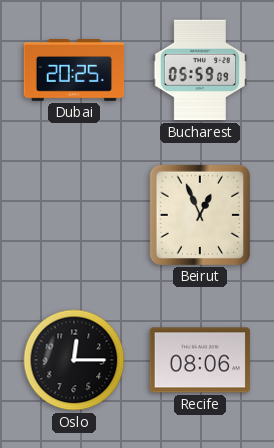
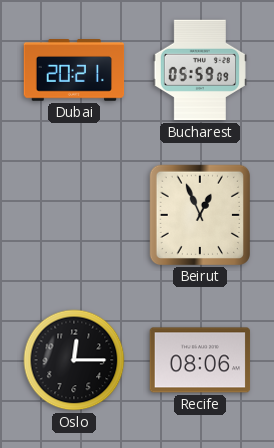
Dubai: 20:25 -> 20:21
